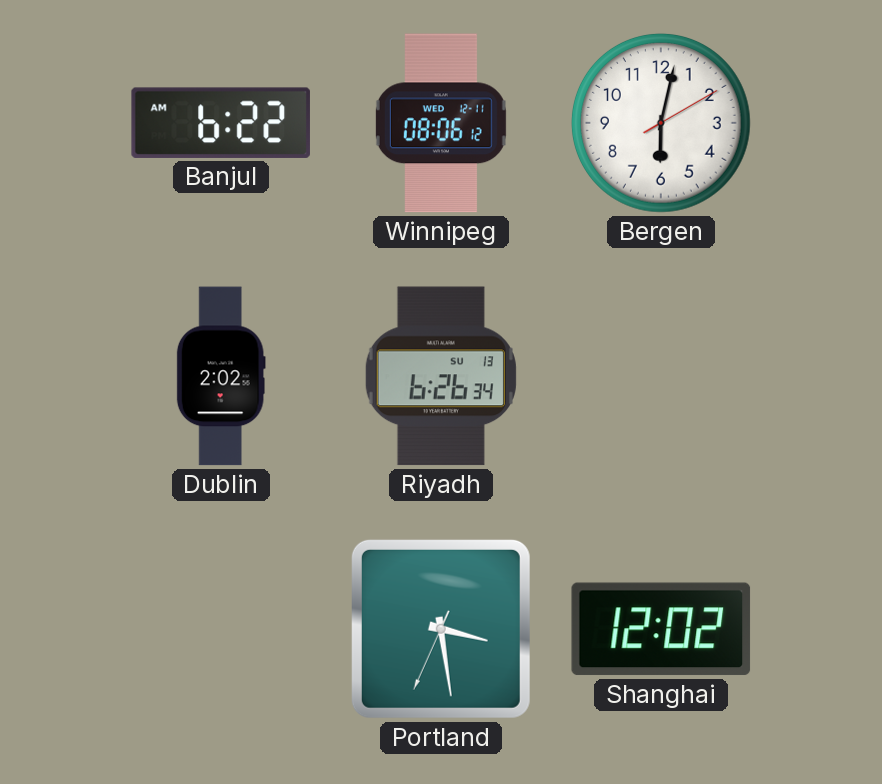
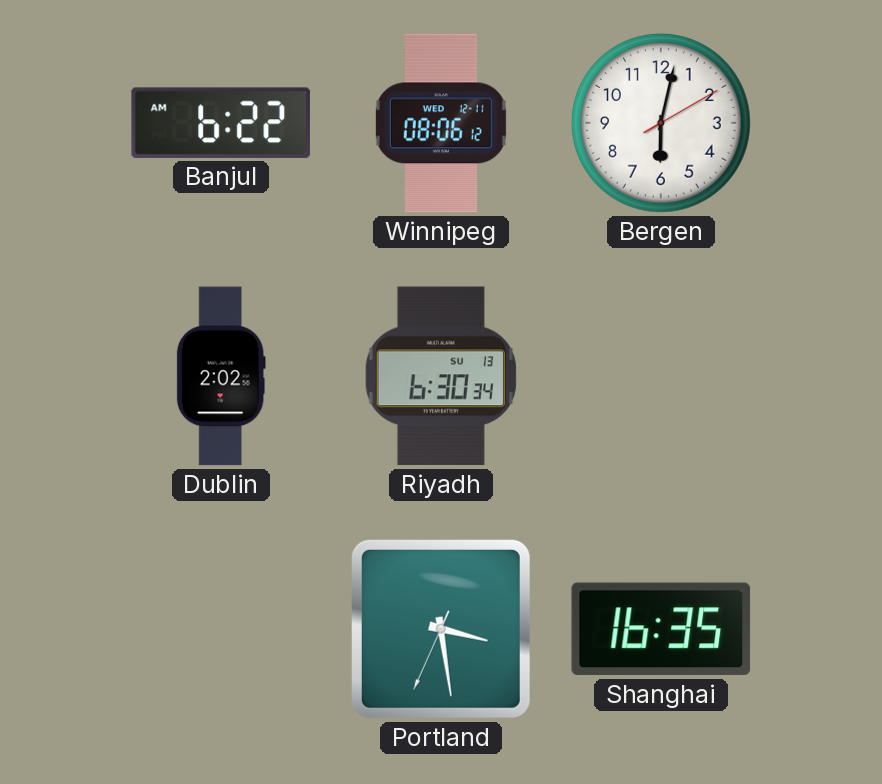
Riyadh: 6:26 -> 6:30
Shanghai: 12:02 -> 16:35
